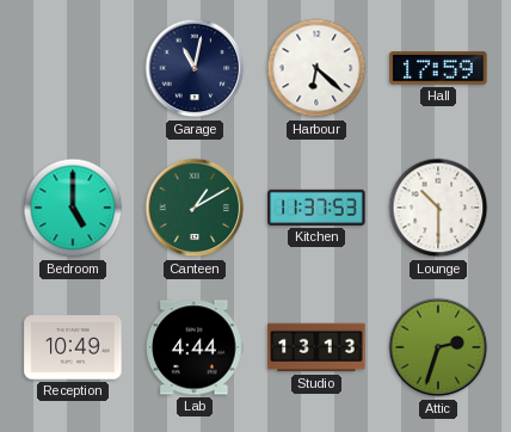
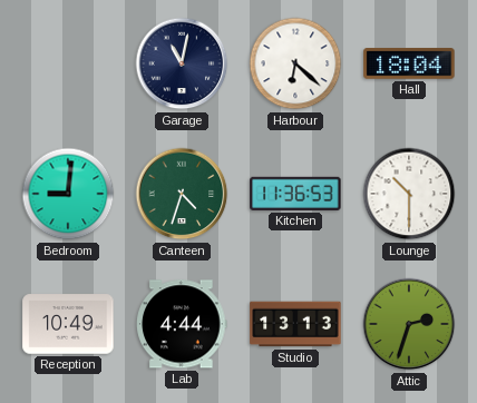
Hall: 17:59 -> 18:04
Bedroom: 5:00 -> 9:01
Canteen: 1:10 -> 4:33
Kitchen: 11:37 -> 11:36
